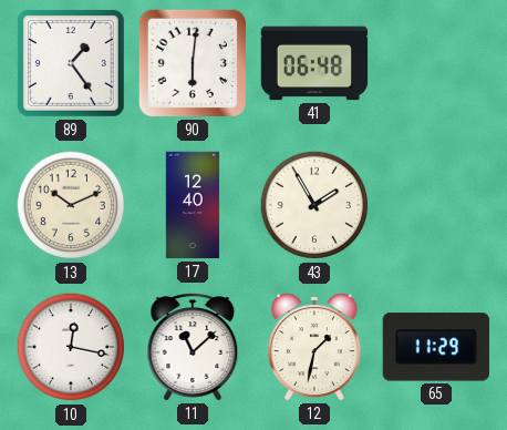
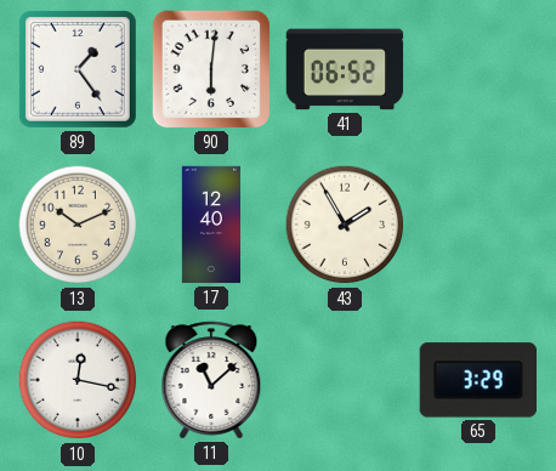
41: 06:48 -> 06:52
12: 1:32 -> none
65: 11:29 -> 3:29
